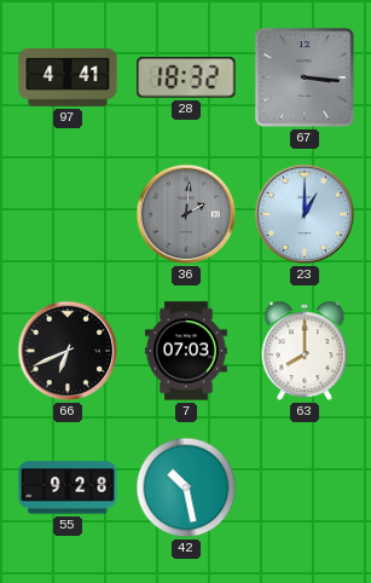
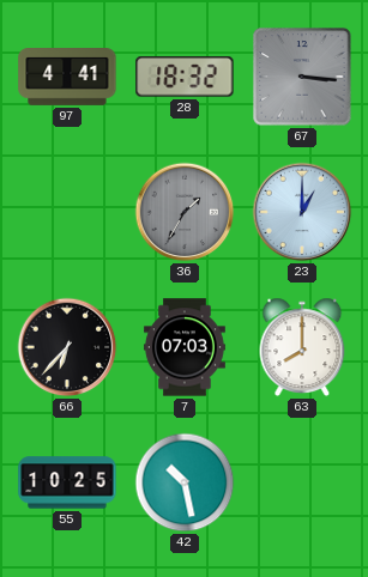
36: 2:01 -> 1:35
66: 6:41 -> 6:37
55: 9:28 -> 10:25
